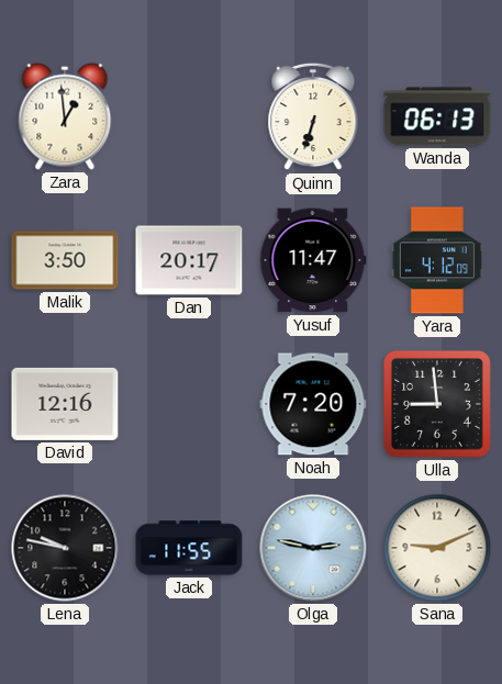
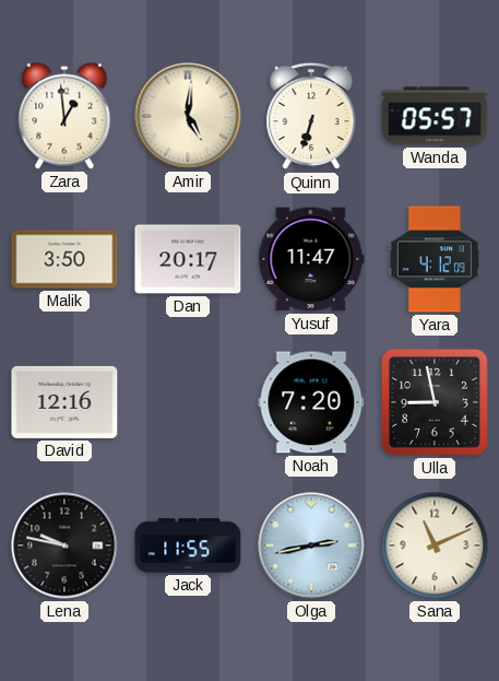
Amir: none -> 5:01
Wanda: 06:13 -> 05:57
Ulla: 8:59 -> 8:58
Olga: 2:47 -> 2:43
Sana: 9:11 -> 11:11
